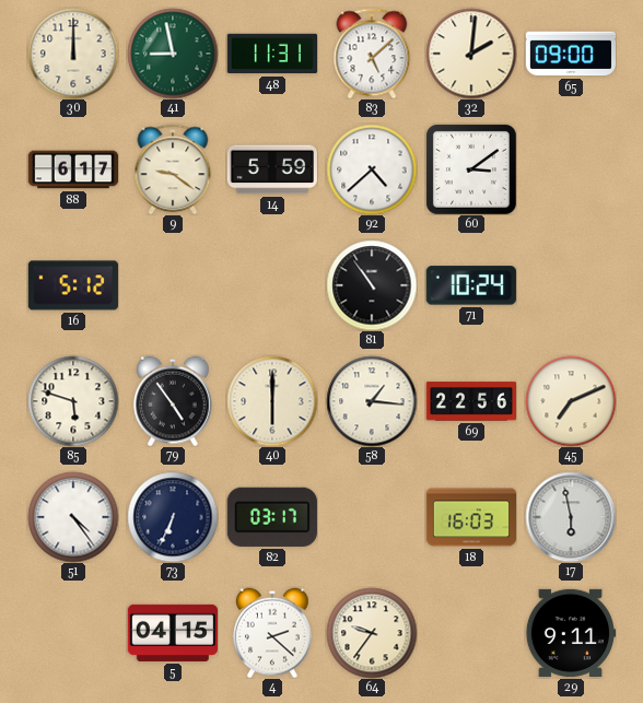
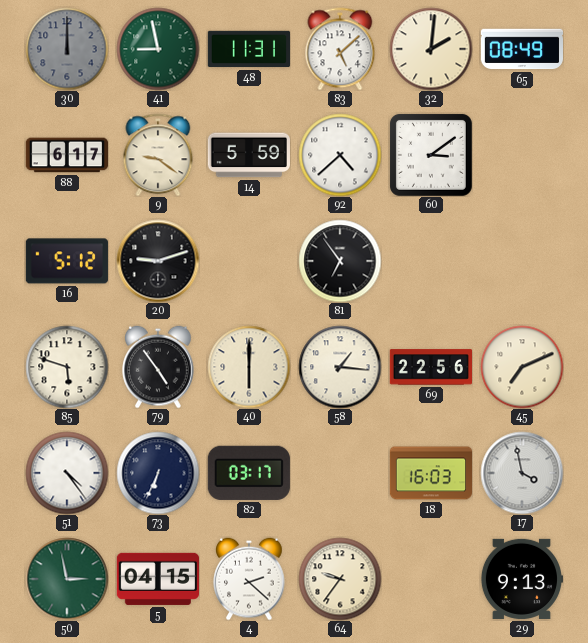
30 dial: cream -> grey
65: 09:00 -> 08:49
20: none -> 9:12
81: 10:54 -> 6:54
71: 10:24 -> none
17: 5:58 -> 3:58
50: none -> 2:58
29: 9:11 -> 9:13
